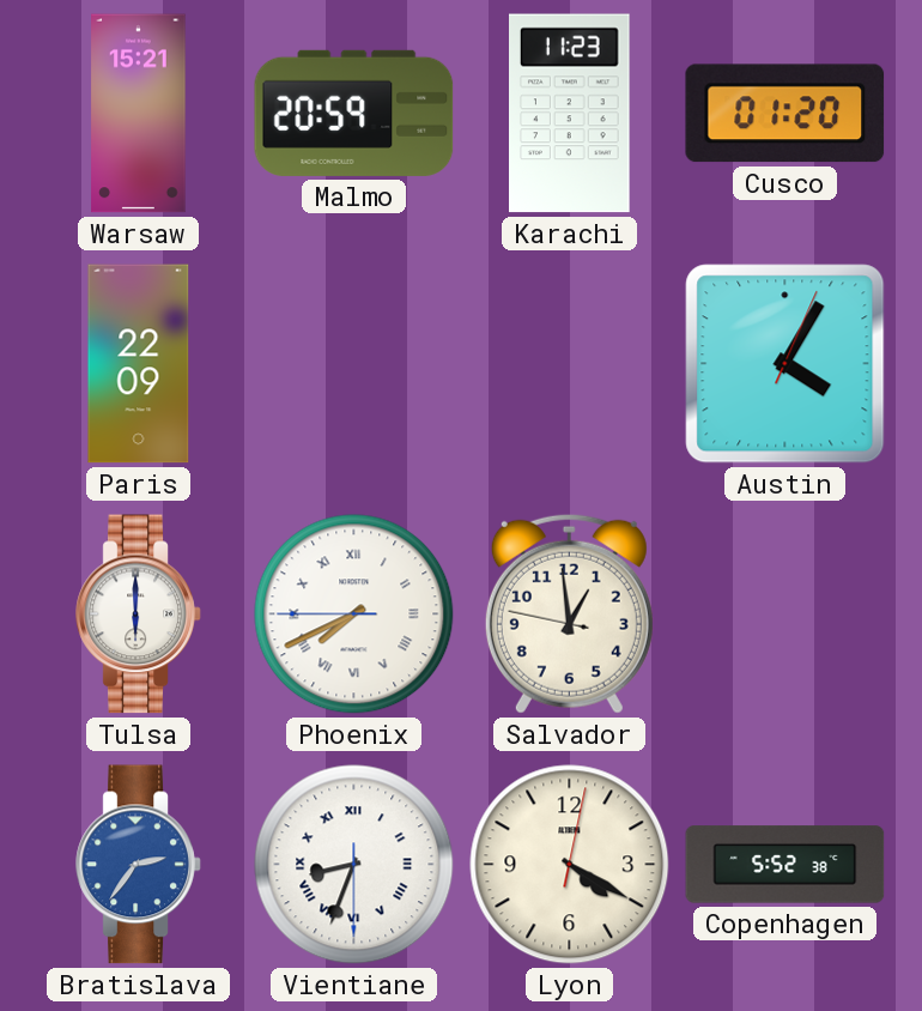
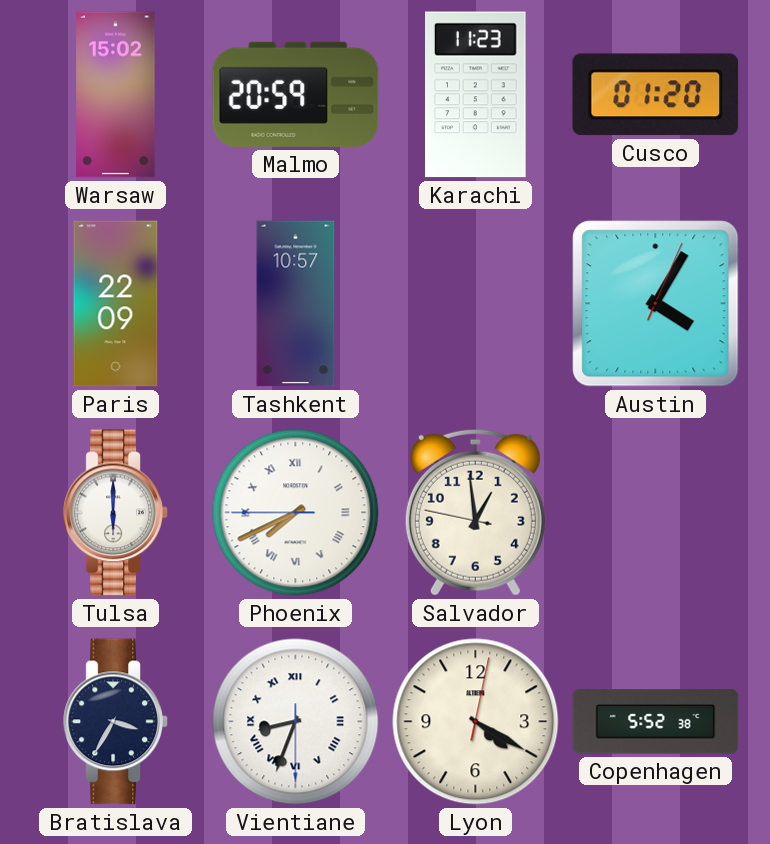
Warsaw: 15:21 -> 15:02
Tashkent: none -> 10:57
Bratislava: 2:36 -> 3:35
Bratislava dial: blue -> navy
